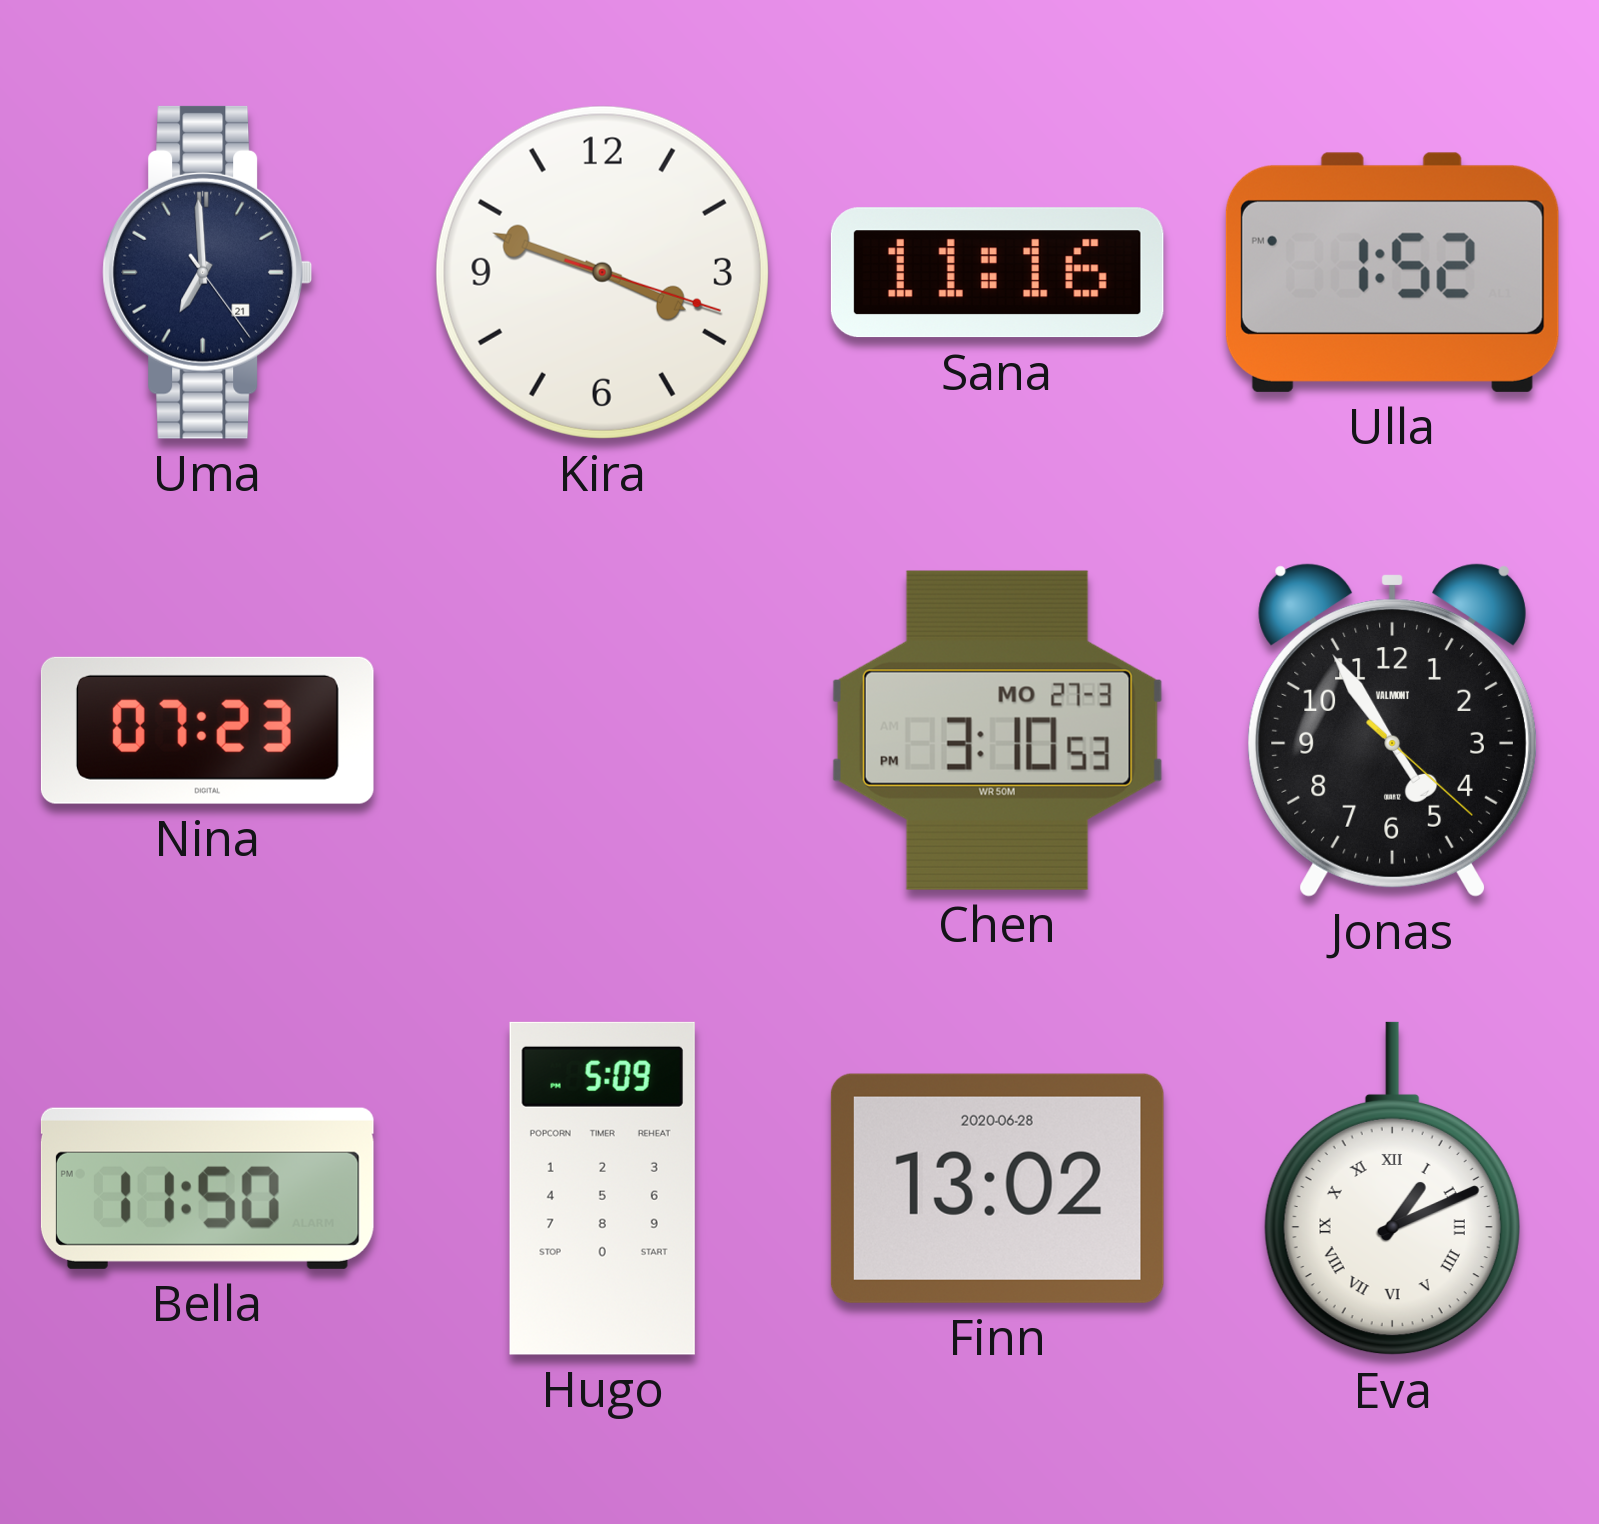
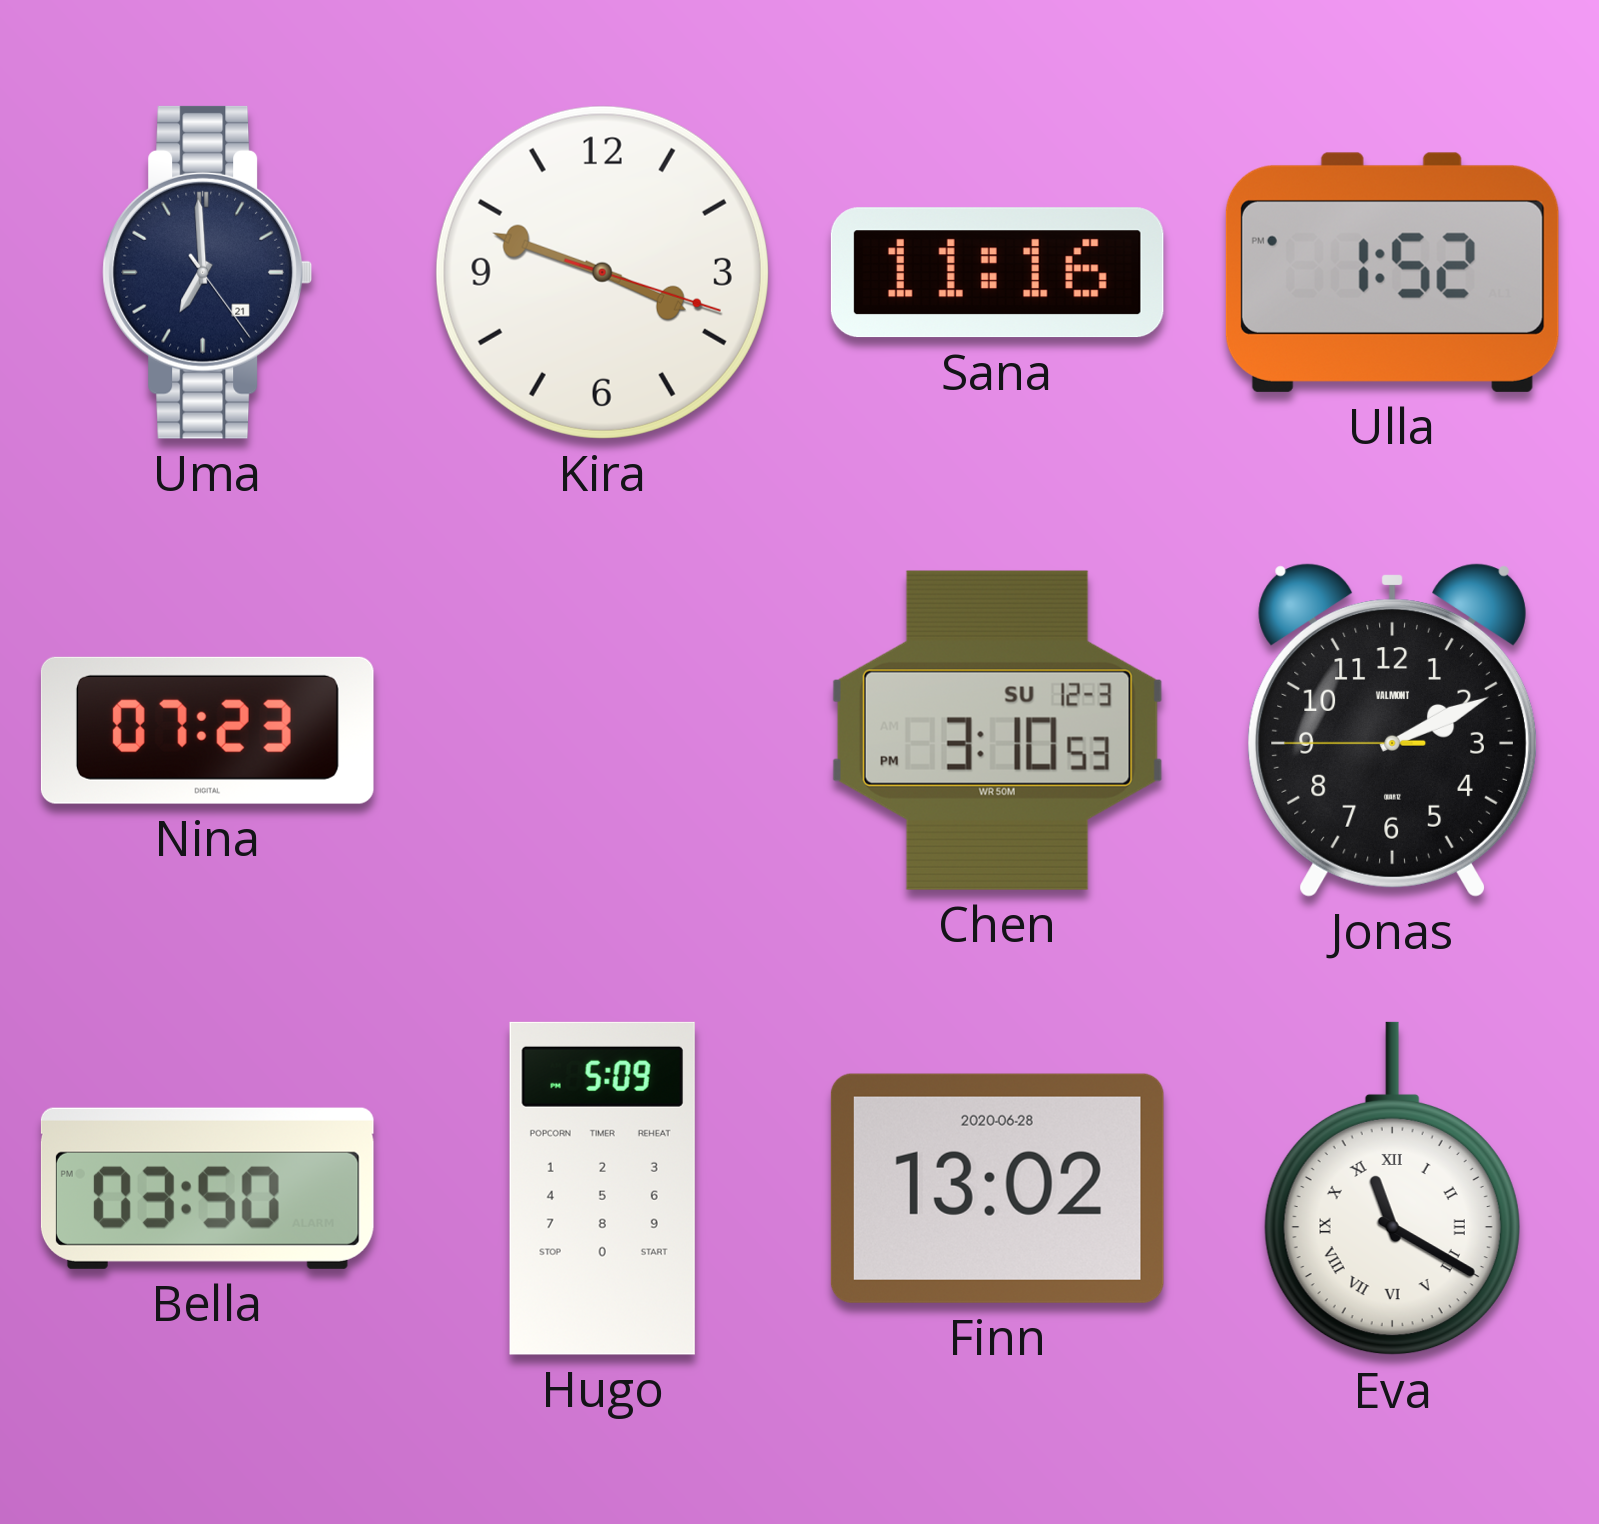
Chen date: MO 27-3 -> SU 12-3
Jonas: 4:54 -> 2:10
Bella: 11:50 -> 03:50
Eva: 1:11 -> 11:20
